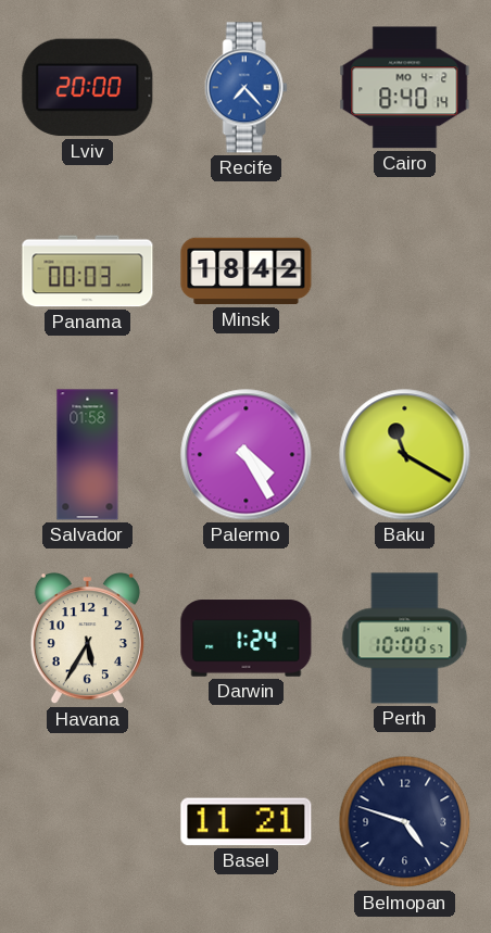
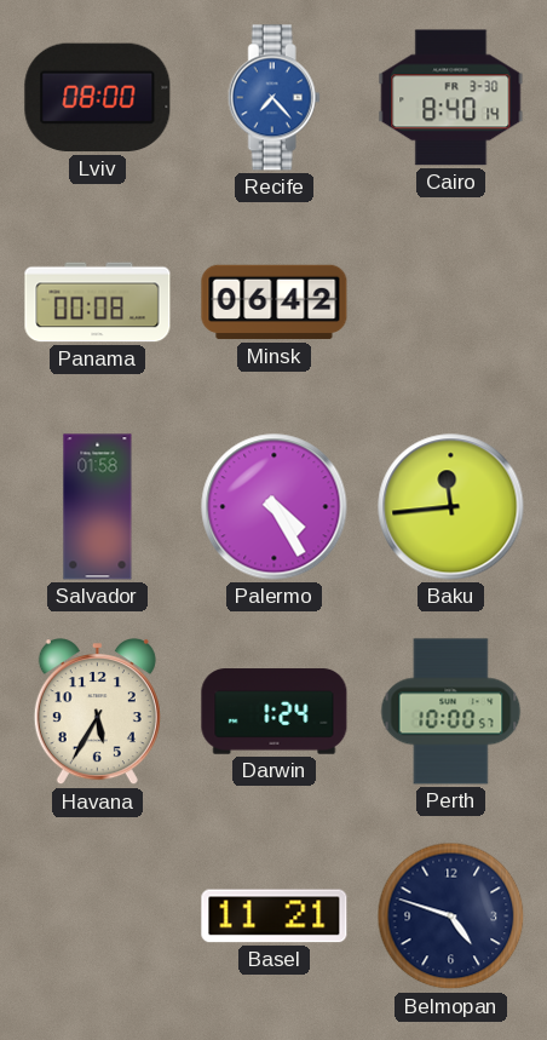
Lviv: 20:00 -> 08:00
Cairo date: MO 4-2 -> FR 3-30
Panama: 00:03 -> 00:08
Minsk: 18:42 -> 06:42
Baku: 11:20 -> 11:44
